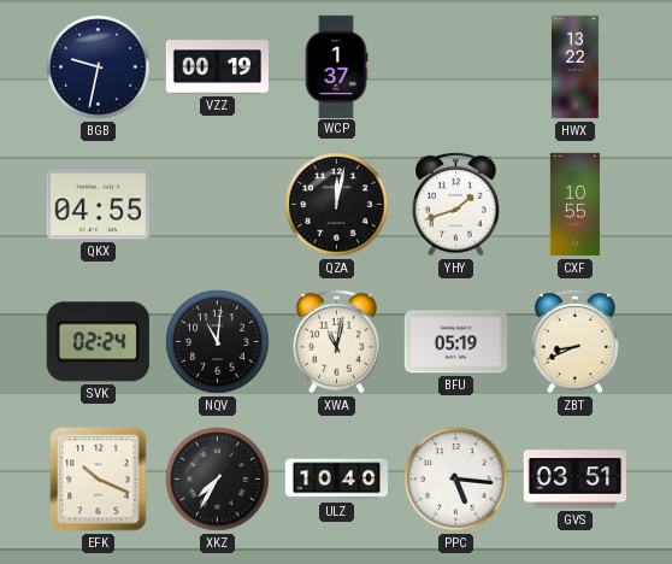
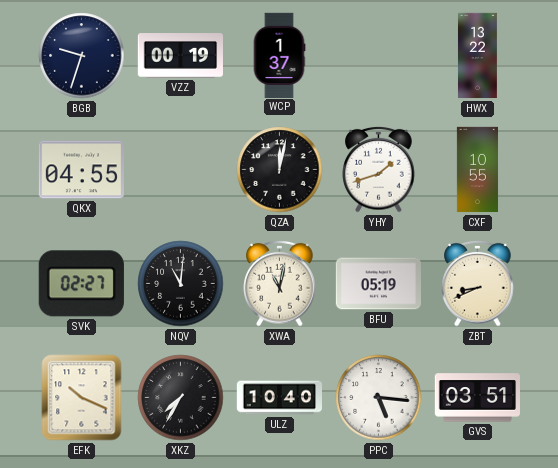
BGB: 9:32 -> 9:33
SVK: 02:24 -> 02:27
